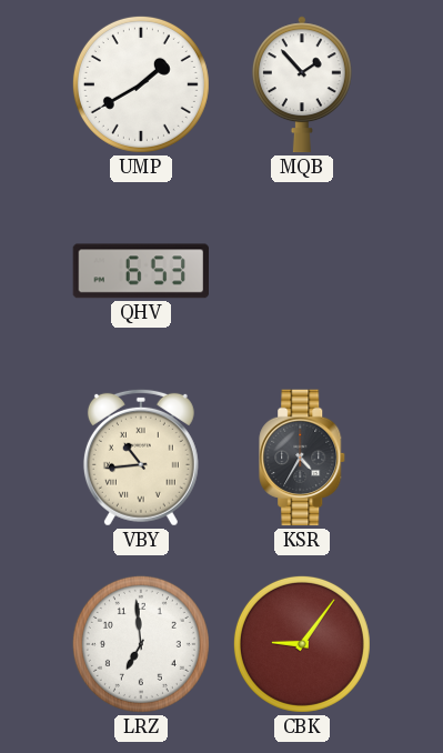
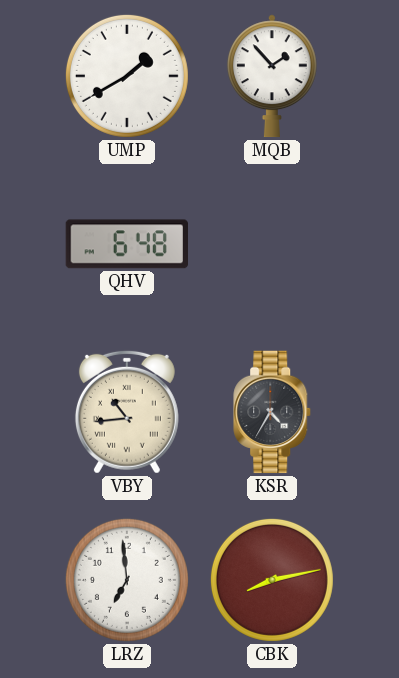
QHV: 6:53 -> 6:48
CBK: 9:06 -> 8:13
